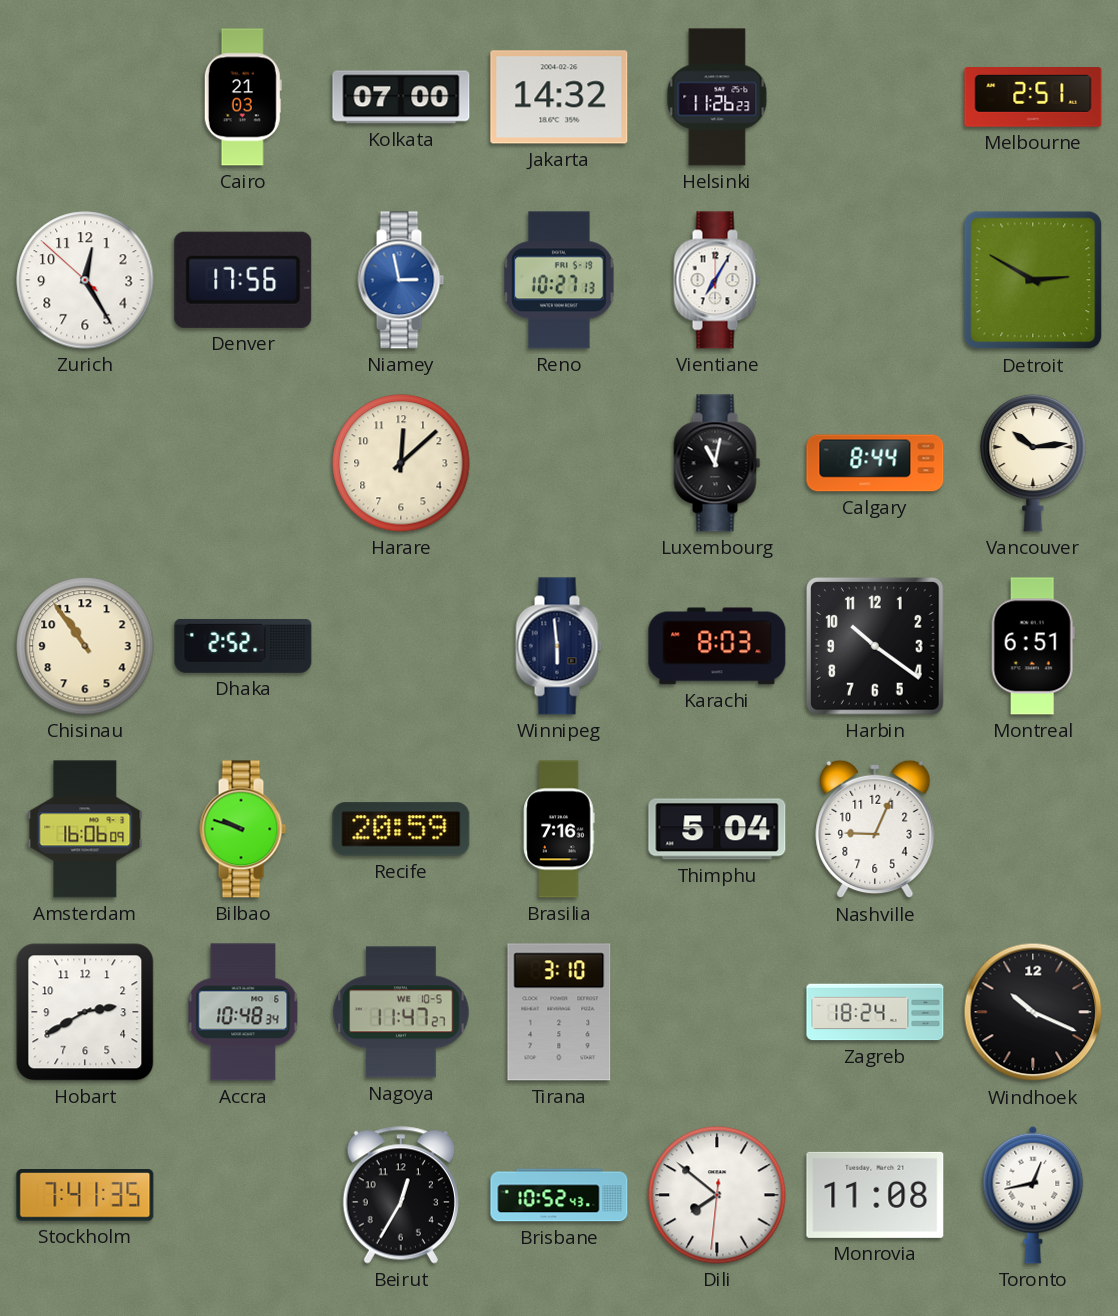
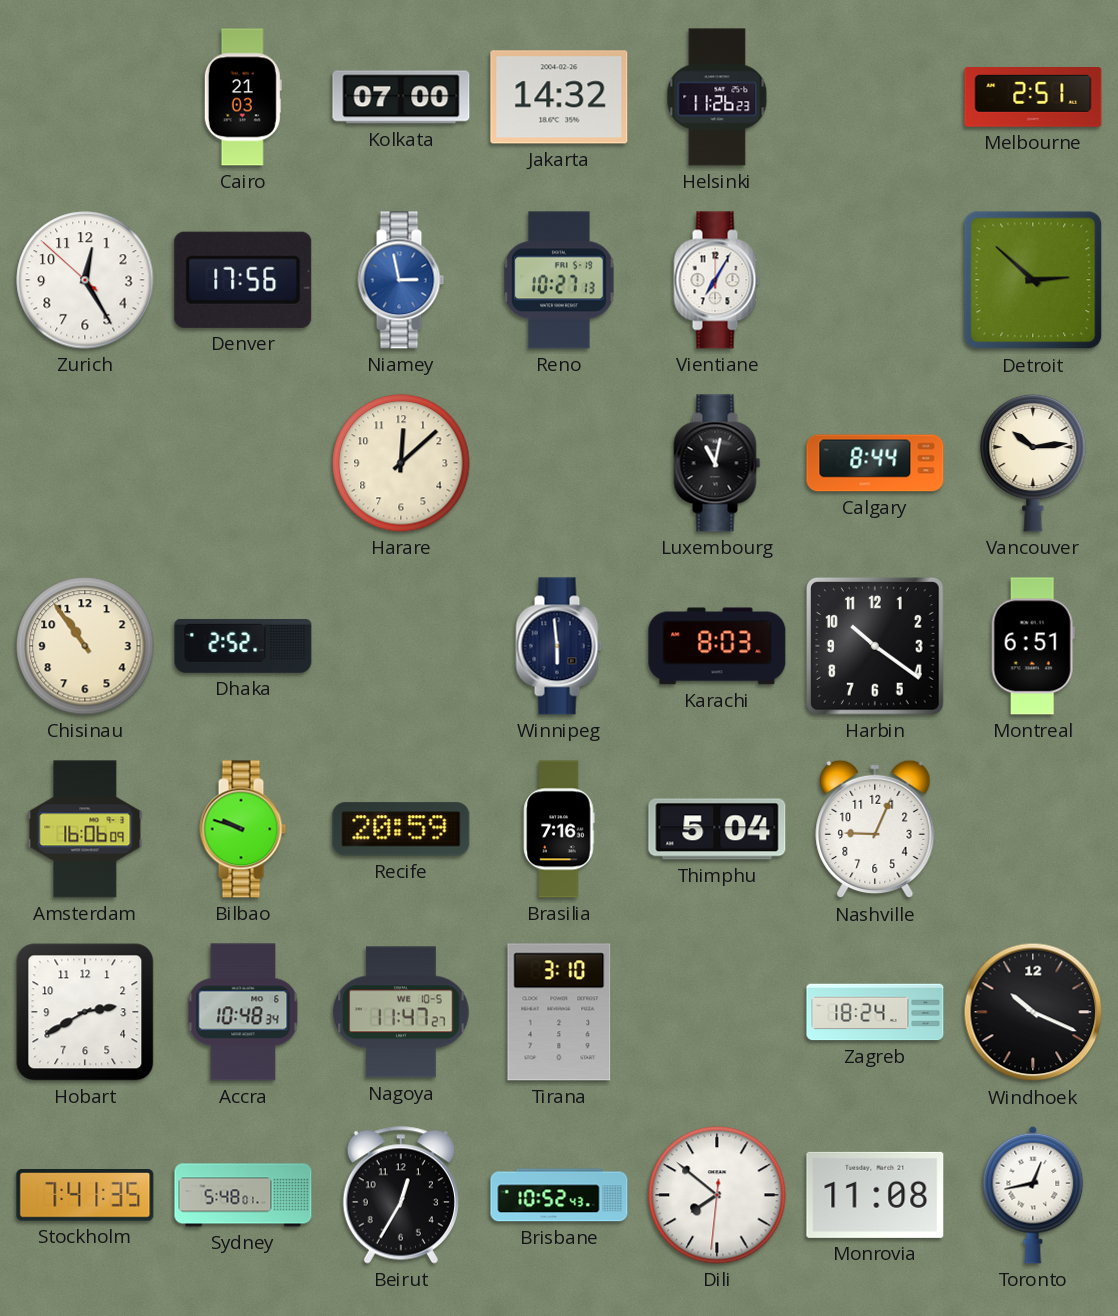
Detroit: 2:50 -> 2:52
Sydney: none -> 5:48
